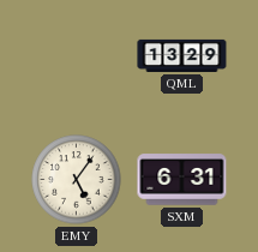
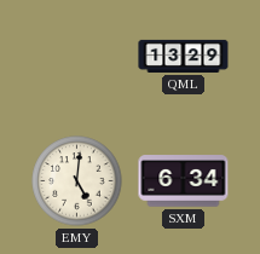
EMY: 5:06 -> 5:01
SXM: 6:31 -> 6:34
